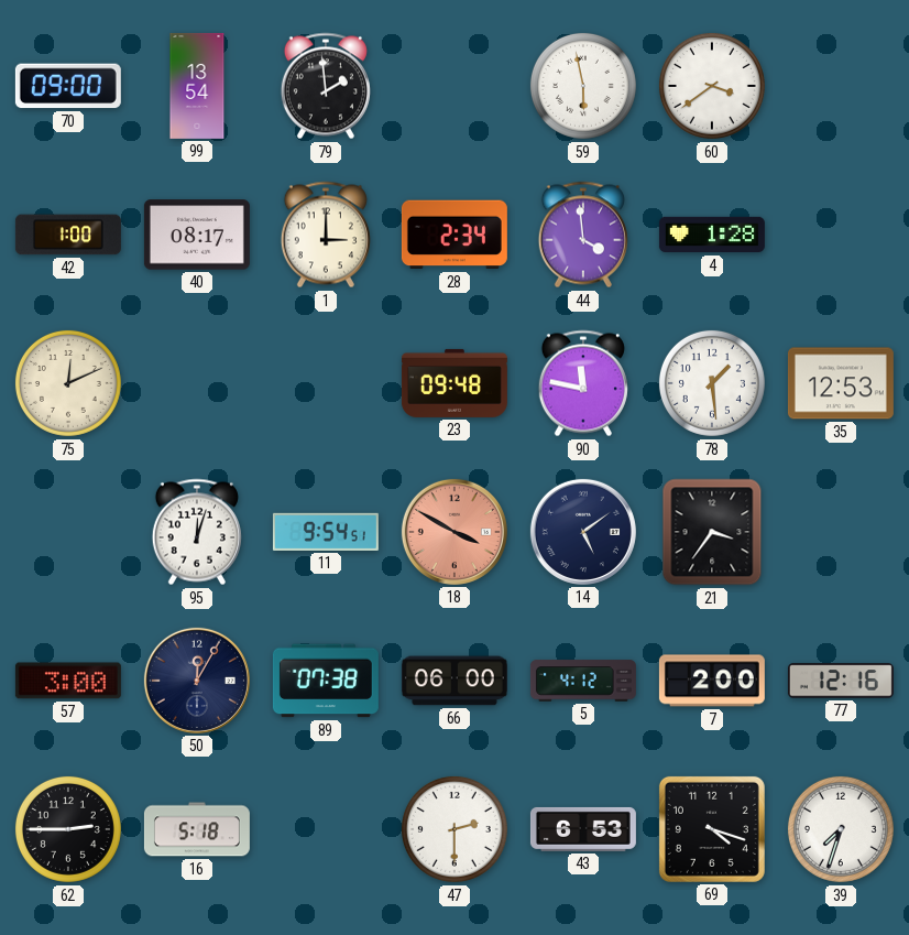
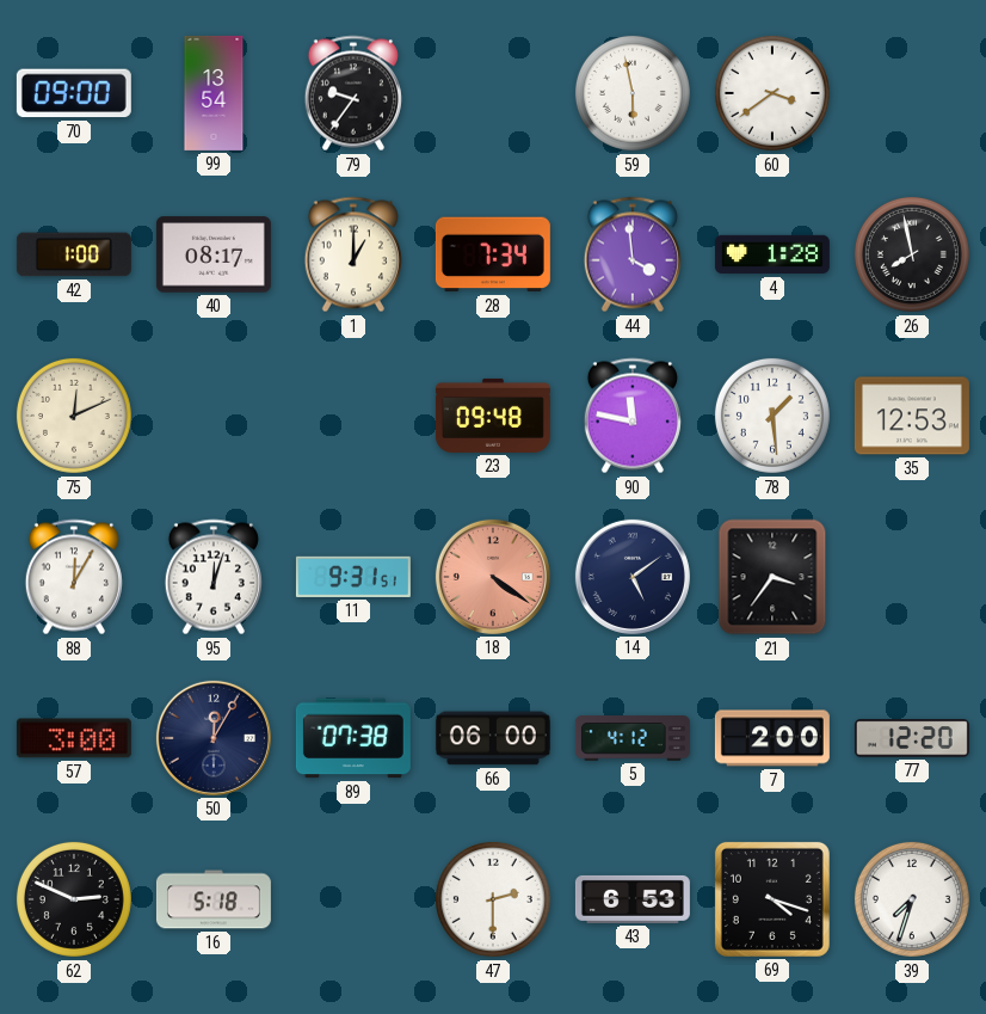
79: 1:59 -> 9:36
1: 3:00 -> 1:00
28: 2:34 -> 7:34
26: none -> 7:58
88: none -> 12:05
11: 9:54 -> 9:31
18: 3:50 -> 4:21
77: 12:16 -> 12:20
62: 2:45 -> 2:49
